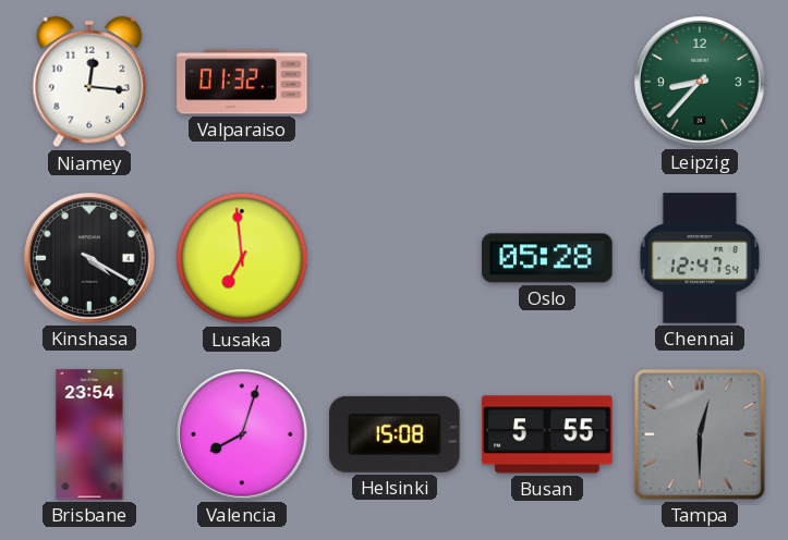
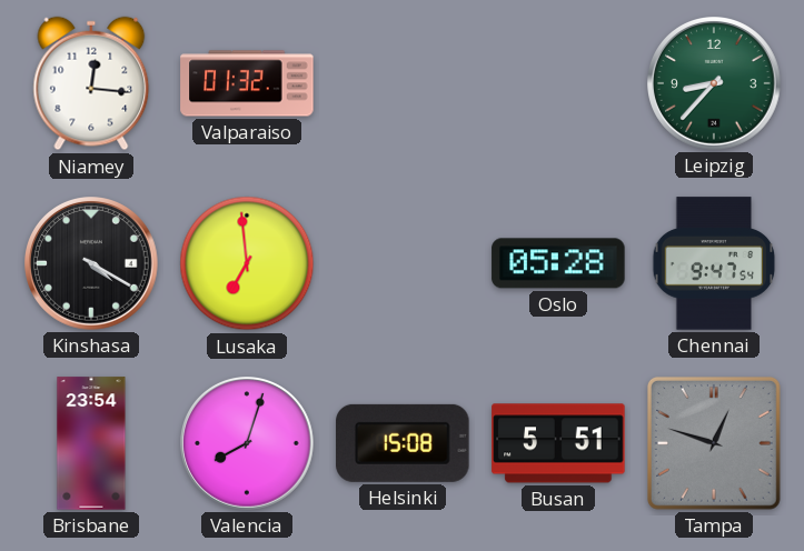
Chennai: 12:47 -> 9:47
Busan: 5:55 -> 5:51
Tampa: 12:30 -> 12:48
